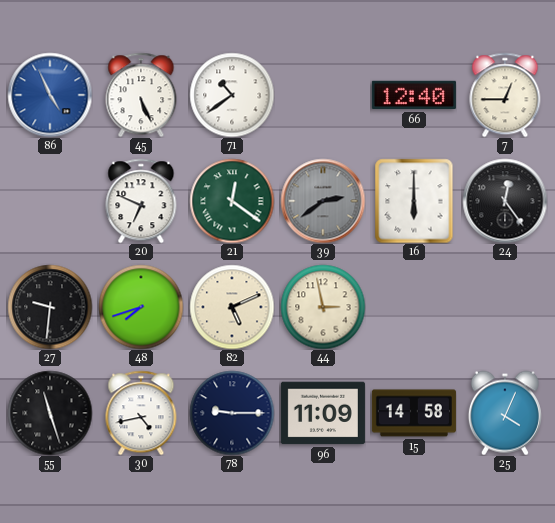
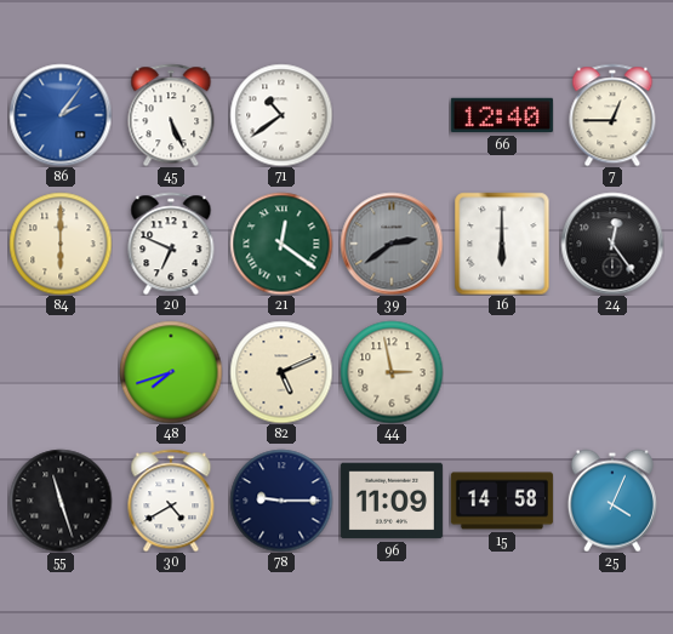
86: 4:56 -> 2:06
84: none -> 6:00
27: 9:31 -> none
30: 4:43 -> 4:40
